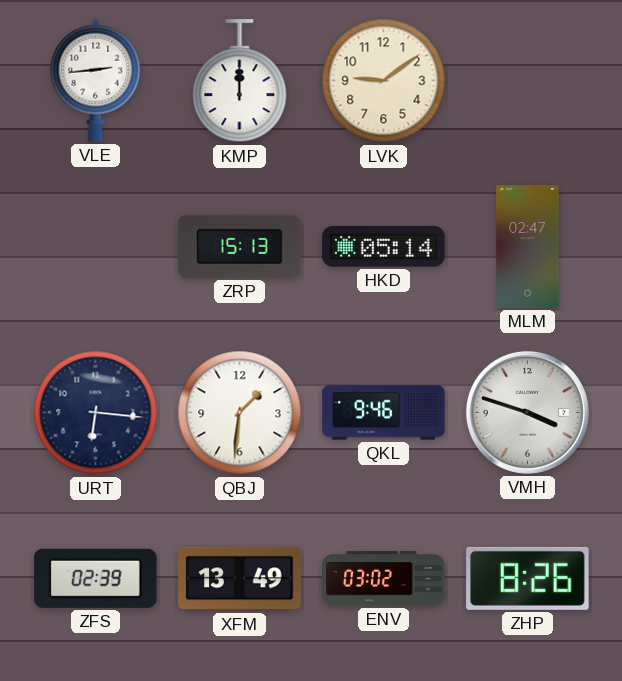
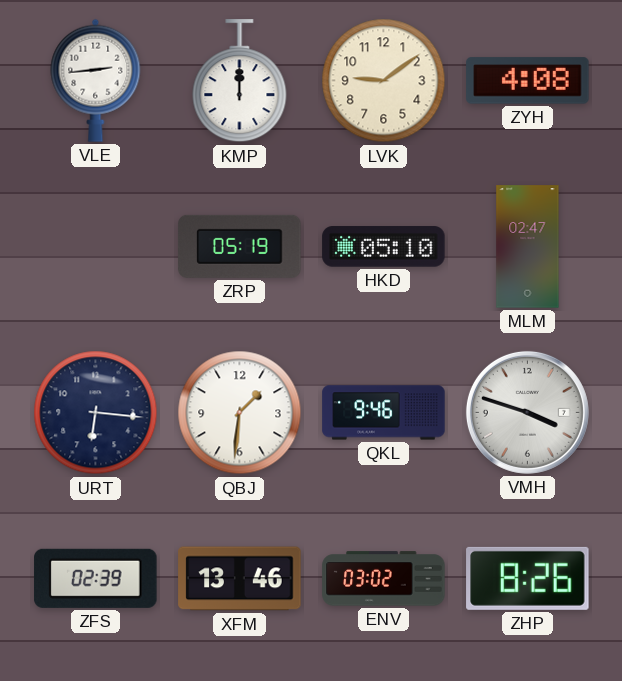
ZYH: none -> 4:08
ZRP: 15:13 -> 05:19
HKD: 05:14 -> 05:10
XFM: 13:49 -> 13:46
